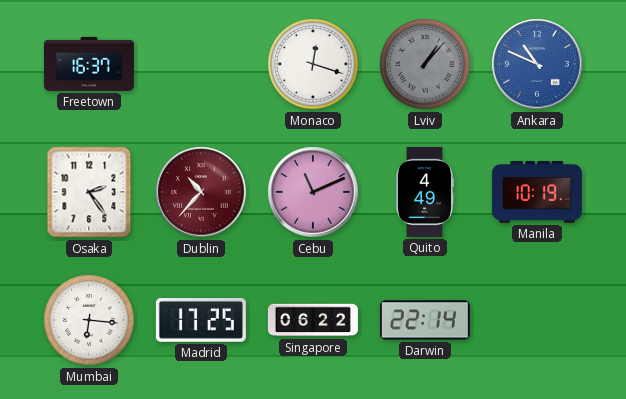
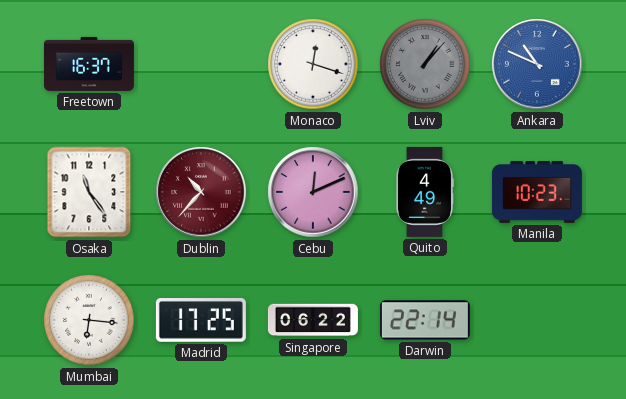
Osaka: 2:24 -> 11:24
Cebu: 11:11 -> 12:11
Manila: 10:19 -> 10:23
